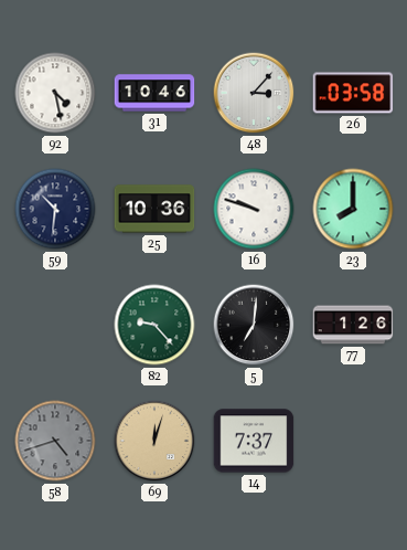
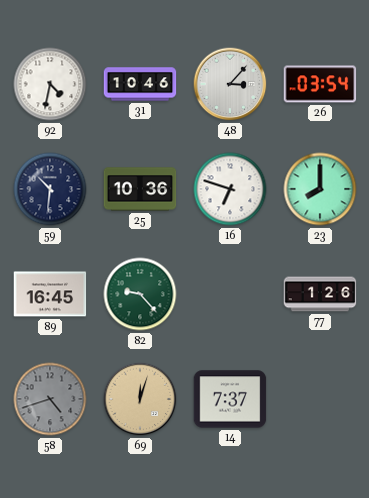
92: 4:28 -> 4:32
26: 03:58 -> 03:54
16: 9:48 -> 6:48
89: none -> 16:45
5: 7:01 -> none
